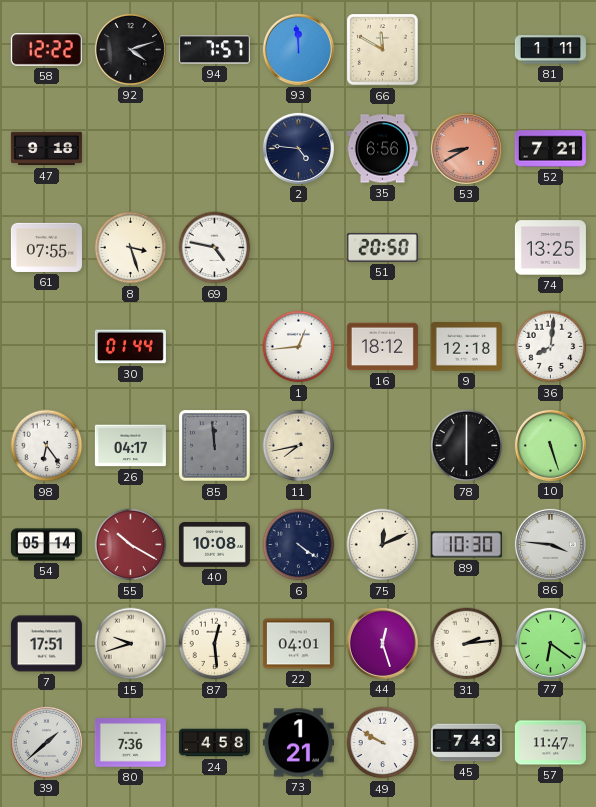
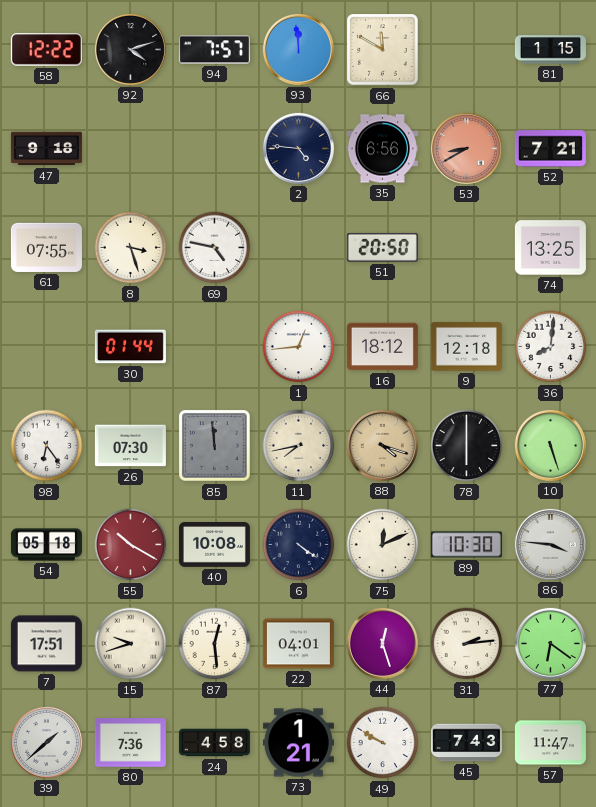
81: 1:11 -> 1:15
26: 04:17 -> 07:30
88: none -> 4:18
54: 05:14 -> 05:18
